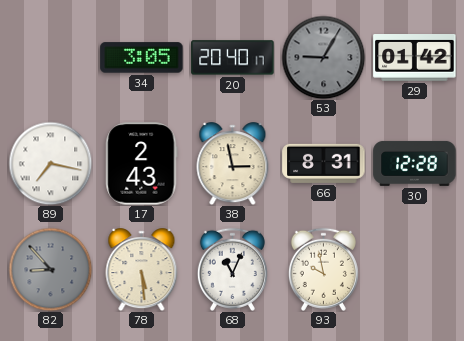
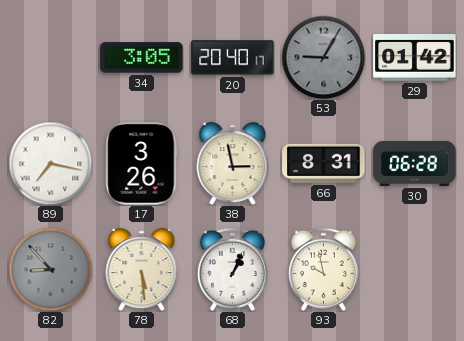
17: 2:43 -> 3:26
30: 12:28 -> 06:28
68: 11:04 -> 1:04
